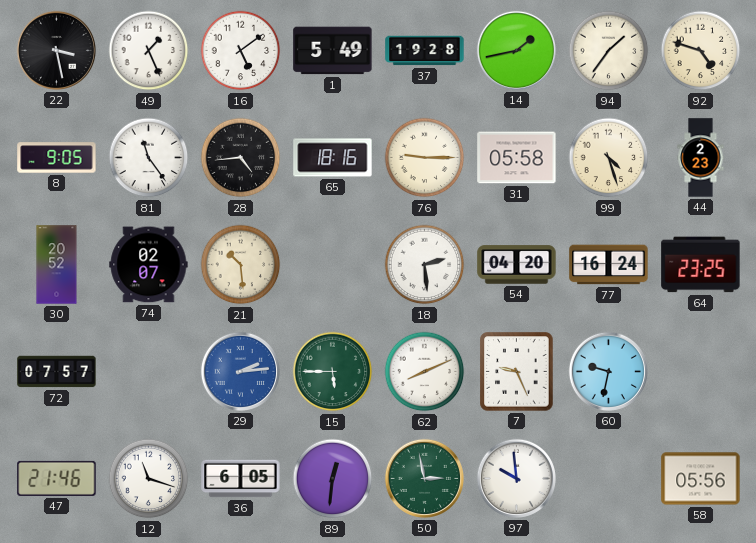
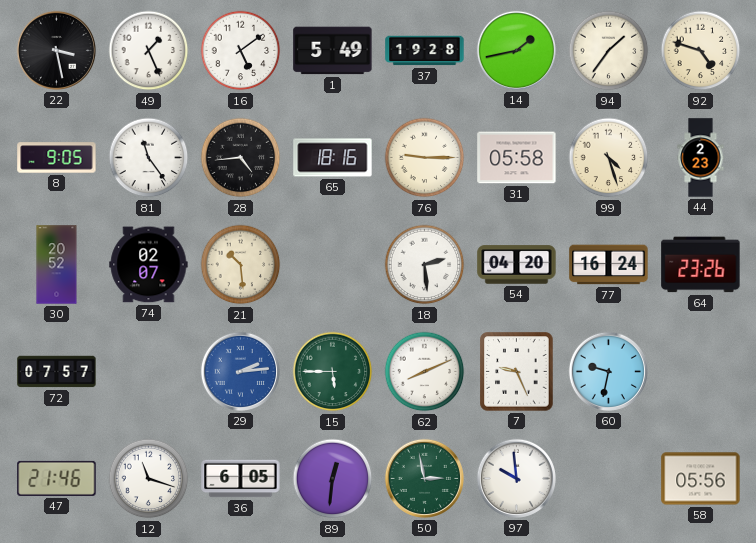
64: 23:25 -> 23:26
